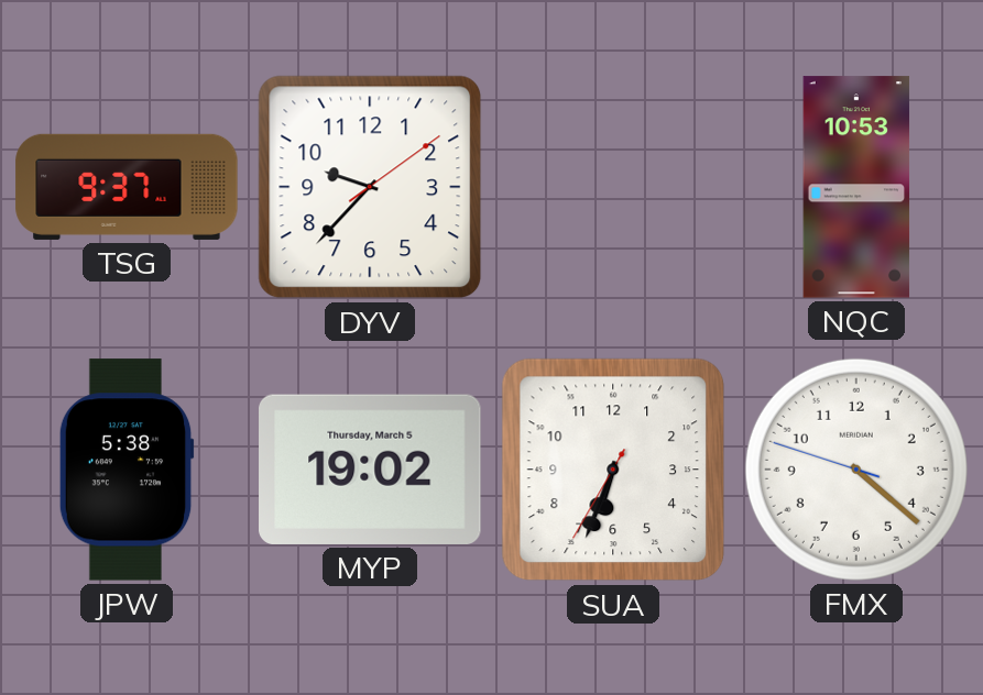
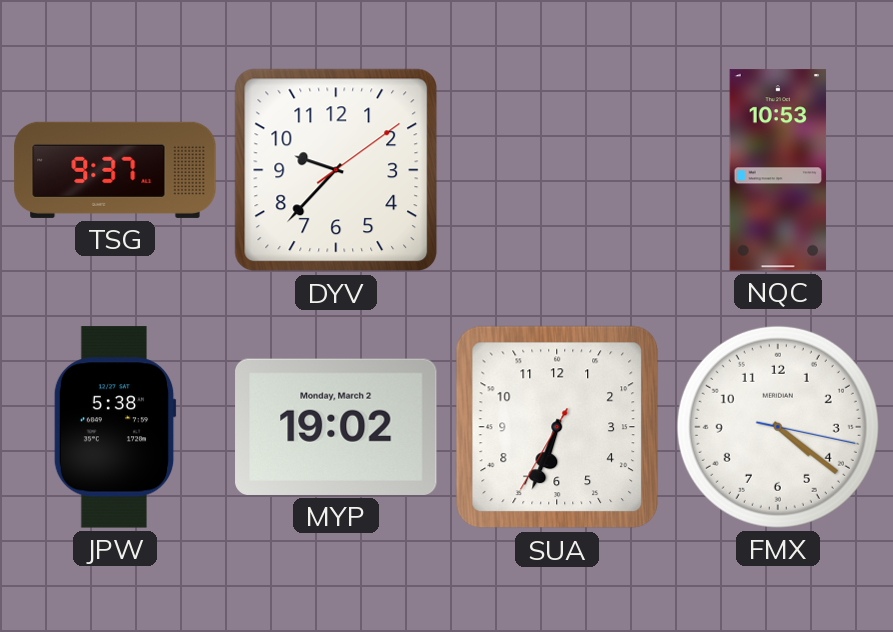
MYP date: Thursday, March 5 -> Monday, March 2
FMX: 4:21:48 -> 4:21:17
